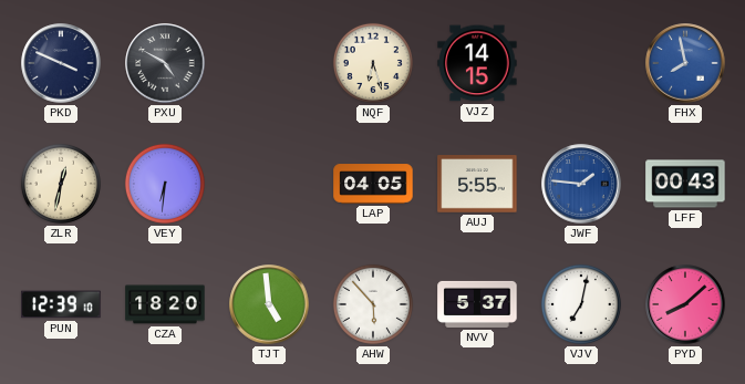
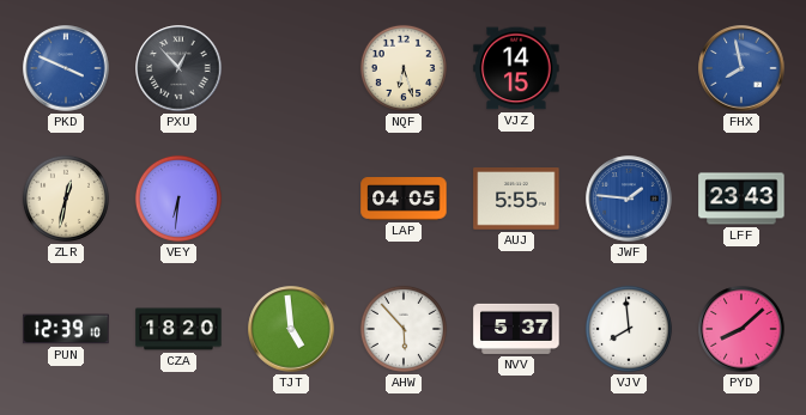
PKD dial: navy -> blue
PXU: 4:50 -> 12:53
LFF: 00:43 -> 23:43
VJV: 7:02 -> 7:59
